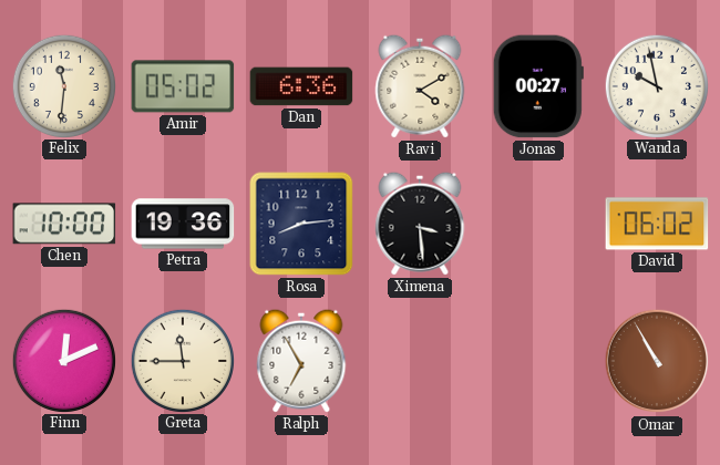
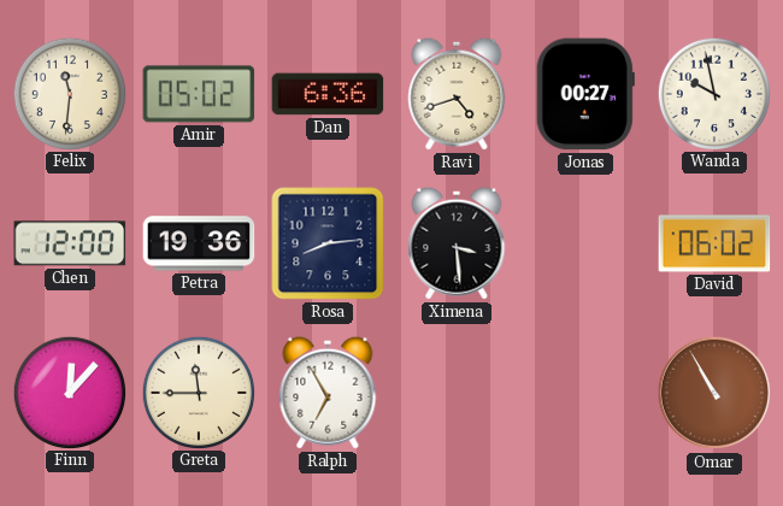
Ravi: 4:10 -> 4:42
Chen: 10:00 -> 12:00
Finn: 12:11 -> 12:07
